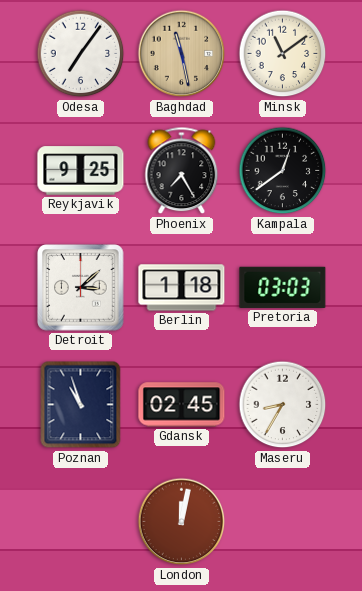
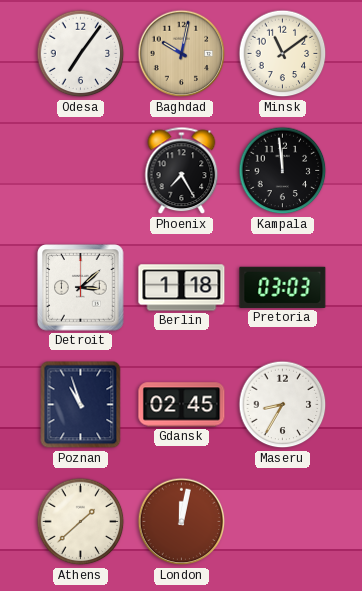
Baghdad: 11:28 -> 10:02
Reykjavik: 9:25 -> none
Kampala: 12:39 -> 11:59
Athens: none -> 1:38
